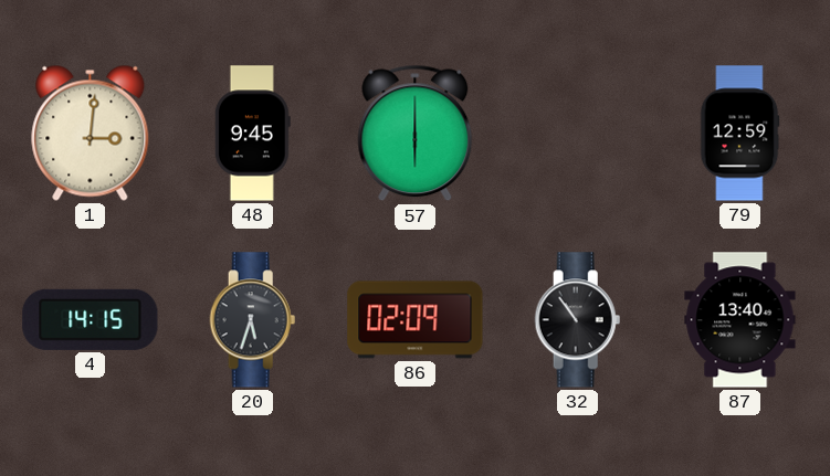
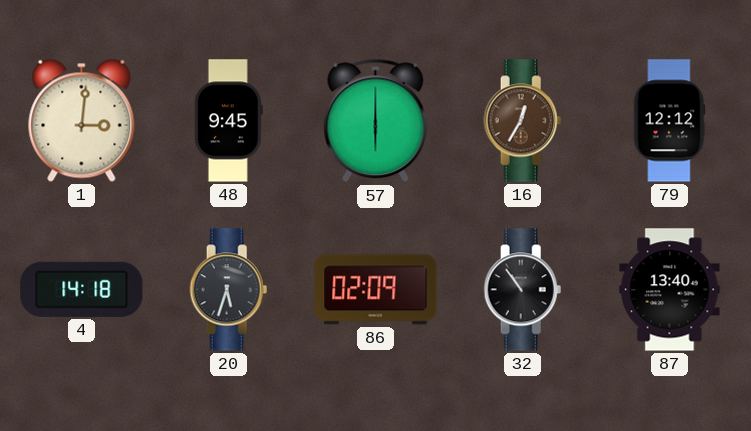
16: none -> 12:35
79: 12:59 -> 12:12
4: 14:15 -> 14:18
